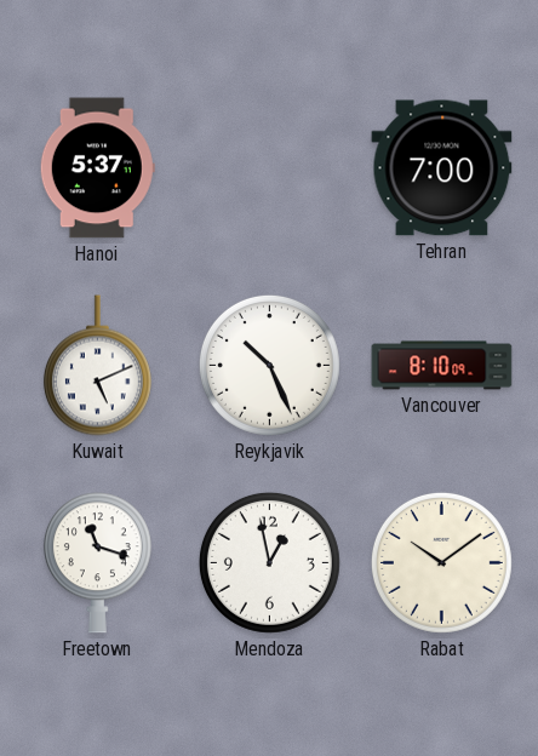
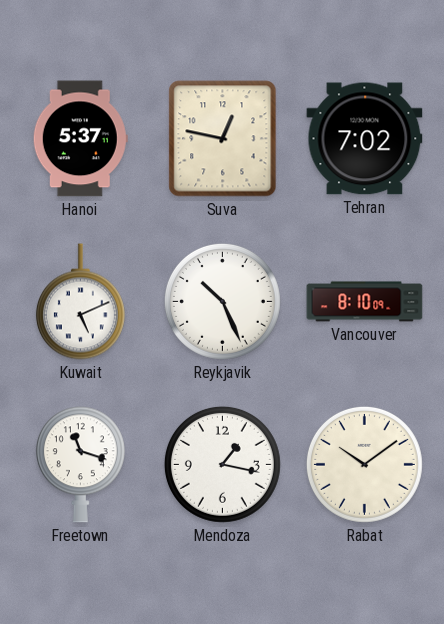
Suva: none -> 12:47
Tehran: 7:00 -> 7:02
Mendoza: 12:58 -> 1:17
